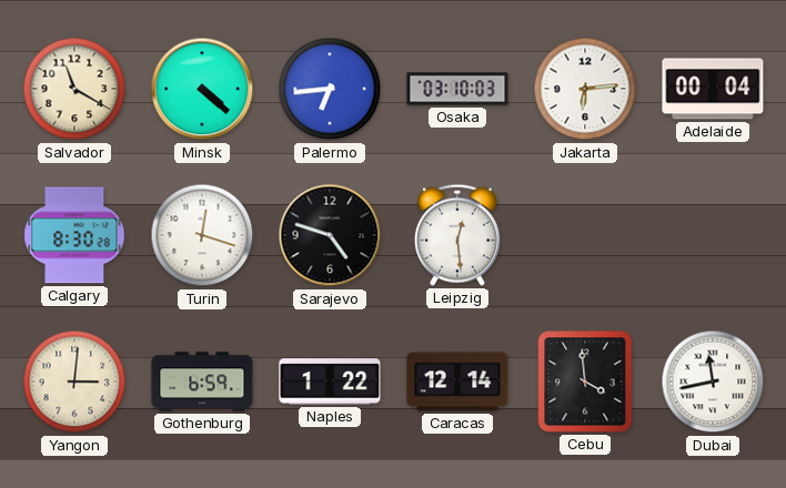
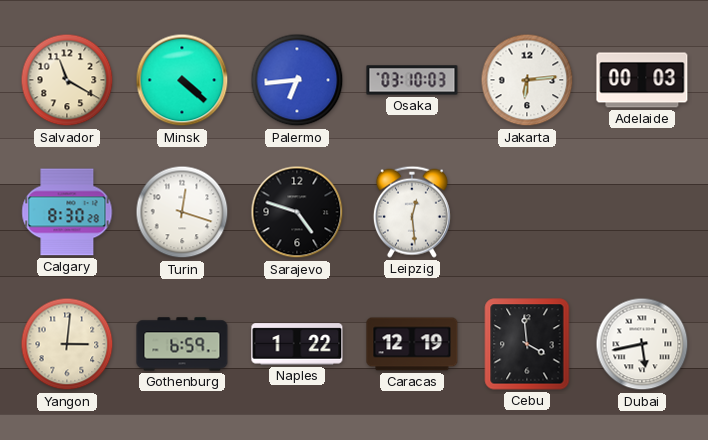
Adelaide: 00:04 -> 00:03
Caracas: 12:14 -> 12:19
Dubai: 11:43 -> 5:43
